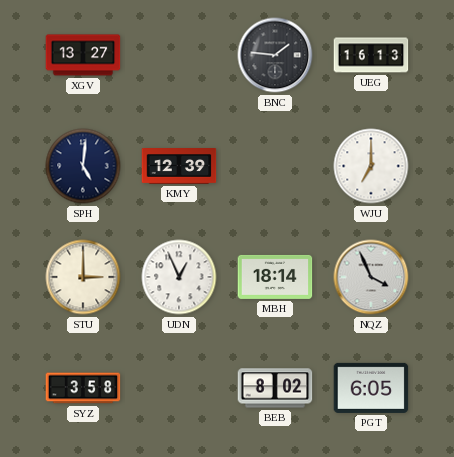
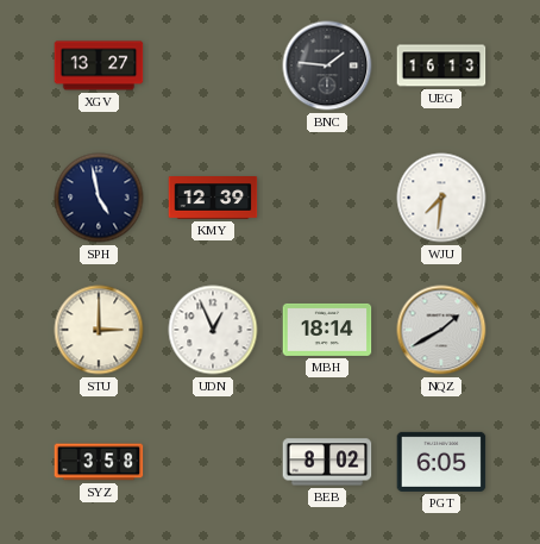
SPH: 5:01 -> 4:58
WJU: 7:00 -> 7:31
NQZ: 3:56 -> 1:40
